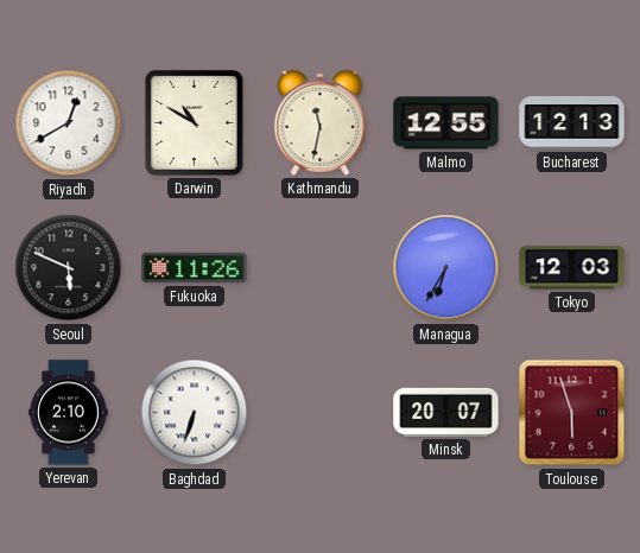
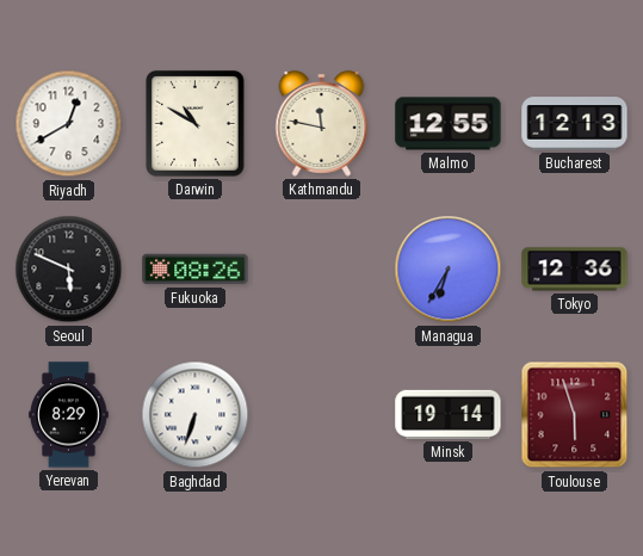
Kathmandu: 11:32 -> 11:47
Fukuoka: 11:26 -> 08:26
Tokyo: 12:03 -> 12:36
Yerevan: 2:10 -> 8:29
Minsk: 20:07 -> 19:14
